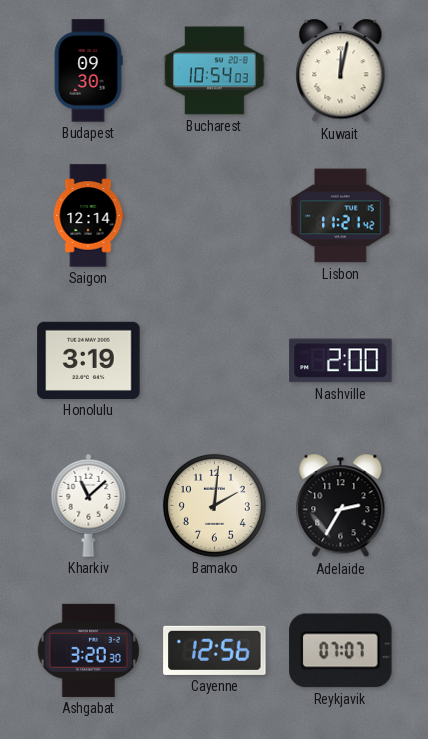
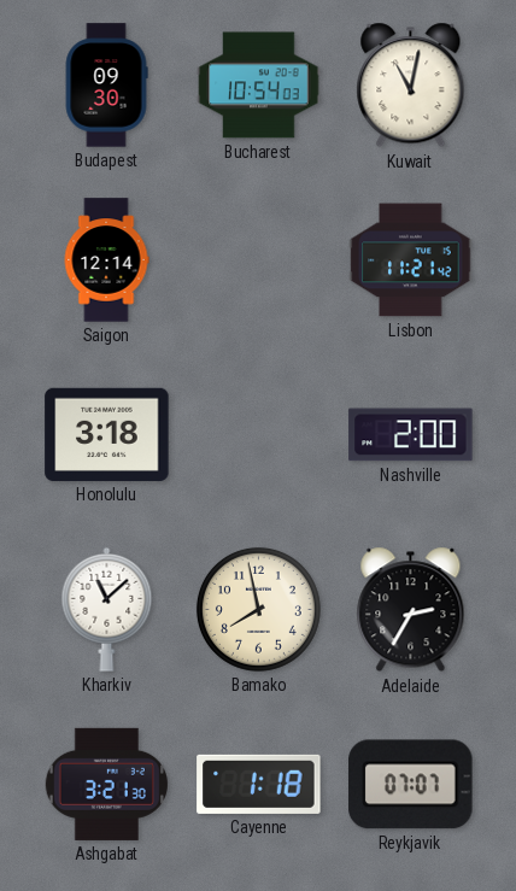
Kuwait: 12:02 -> 11:02
Honolulu: 3:19 -> 3:18
Bamako: 2:01 -> 7:58
Ashgabat: 3:20 -> 3:21
Cayenne: 12:56 -> 1:18
